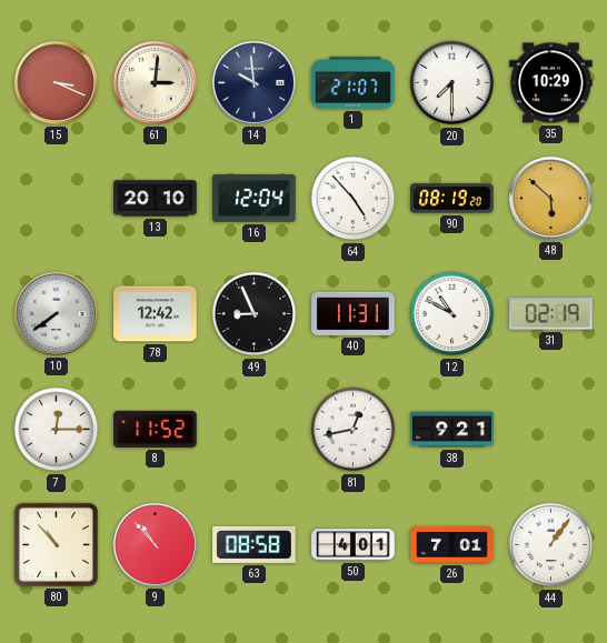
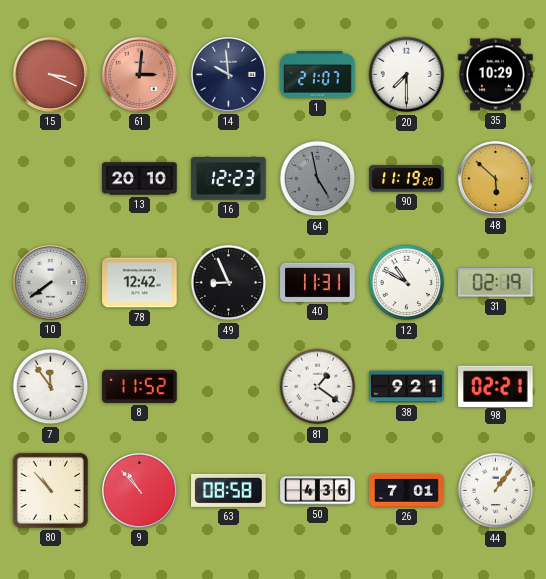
61 dial: cream -> salmon
16: 12:04 -> 12:23
64: 4:53 -> 4:58
64 dial: white -> grey
90: 08:19 -> 11:19
7: 12:15 -> 11:54
81: 12:43 -> 1:21
98: none -> 02:21
50: 4:01 -> 4:36
